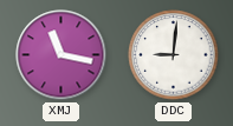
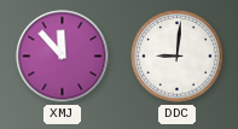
XMJ: 11:17 -> 11:53
